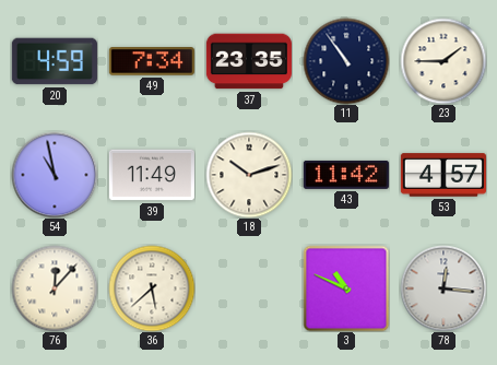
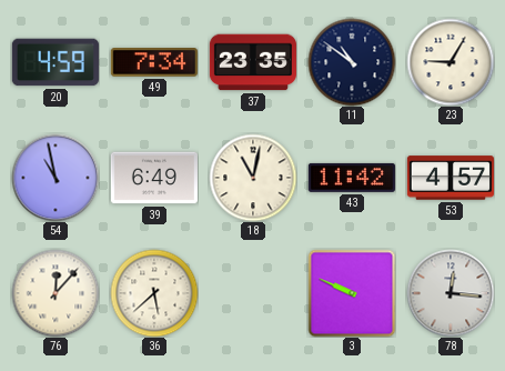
11: 10:54 -> 10:51
23: 1:45 -> 9:05
39: 11:49 -> 6:49
18: 10:12 -> 11:02
3: 10:49 -> 9:49
